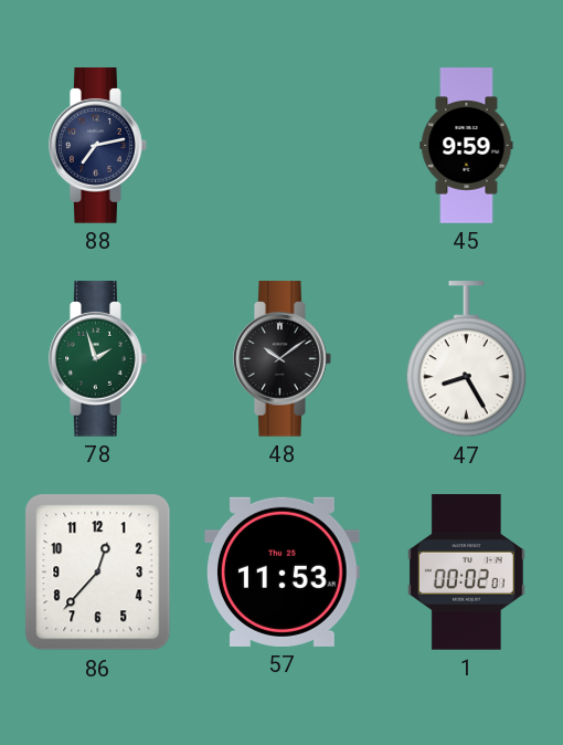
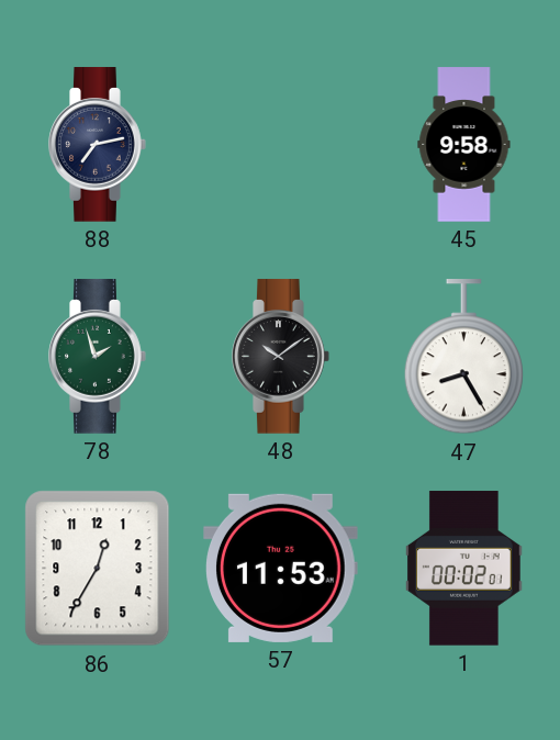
45: 9:59 -> 9:58
86: 12:37 -> 12:35
